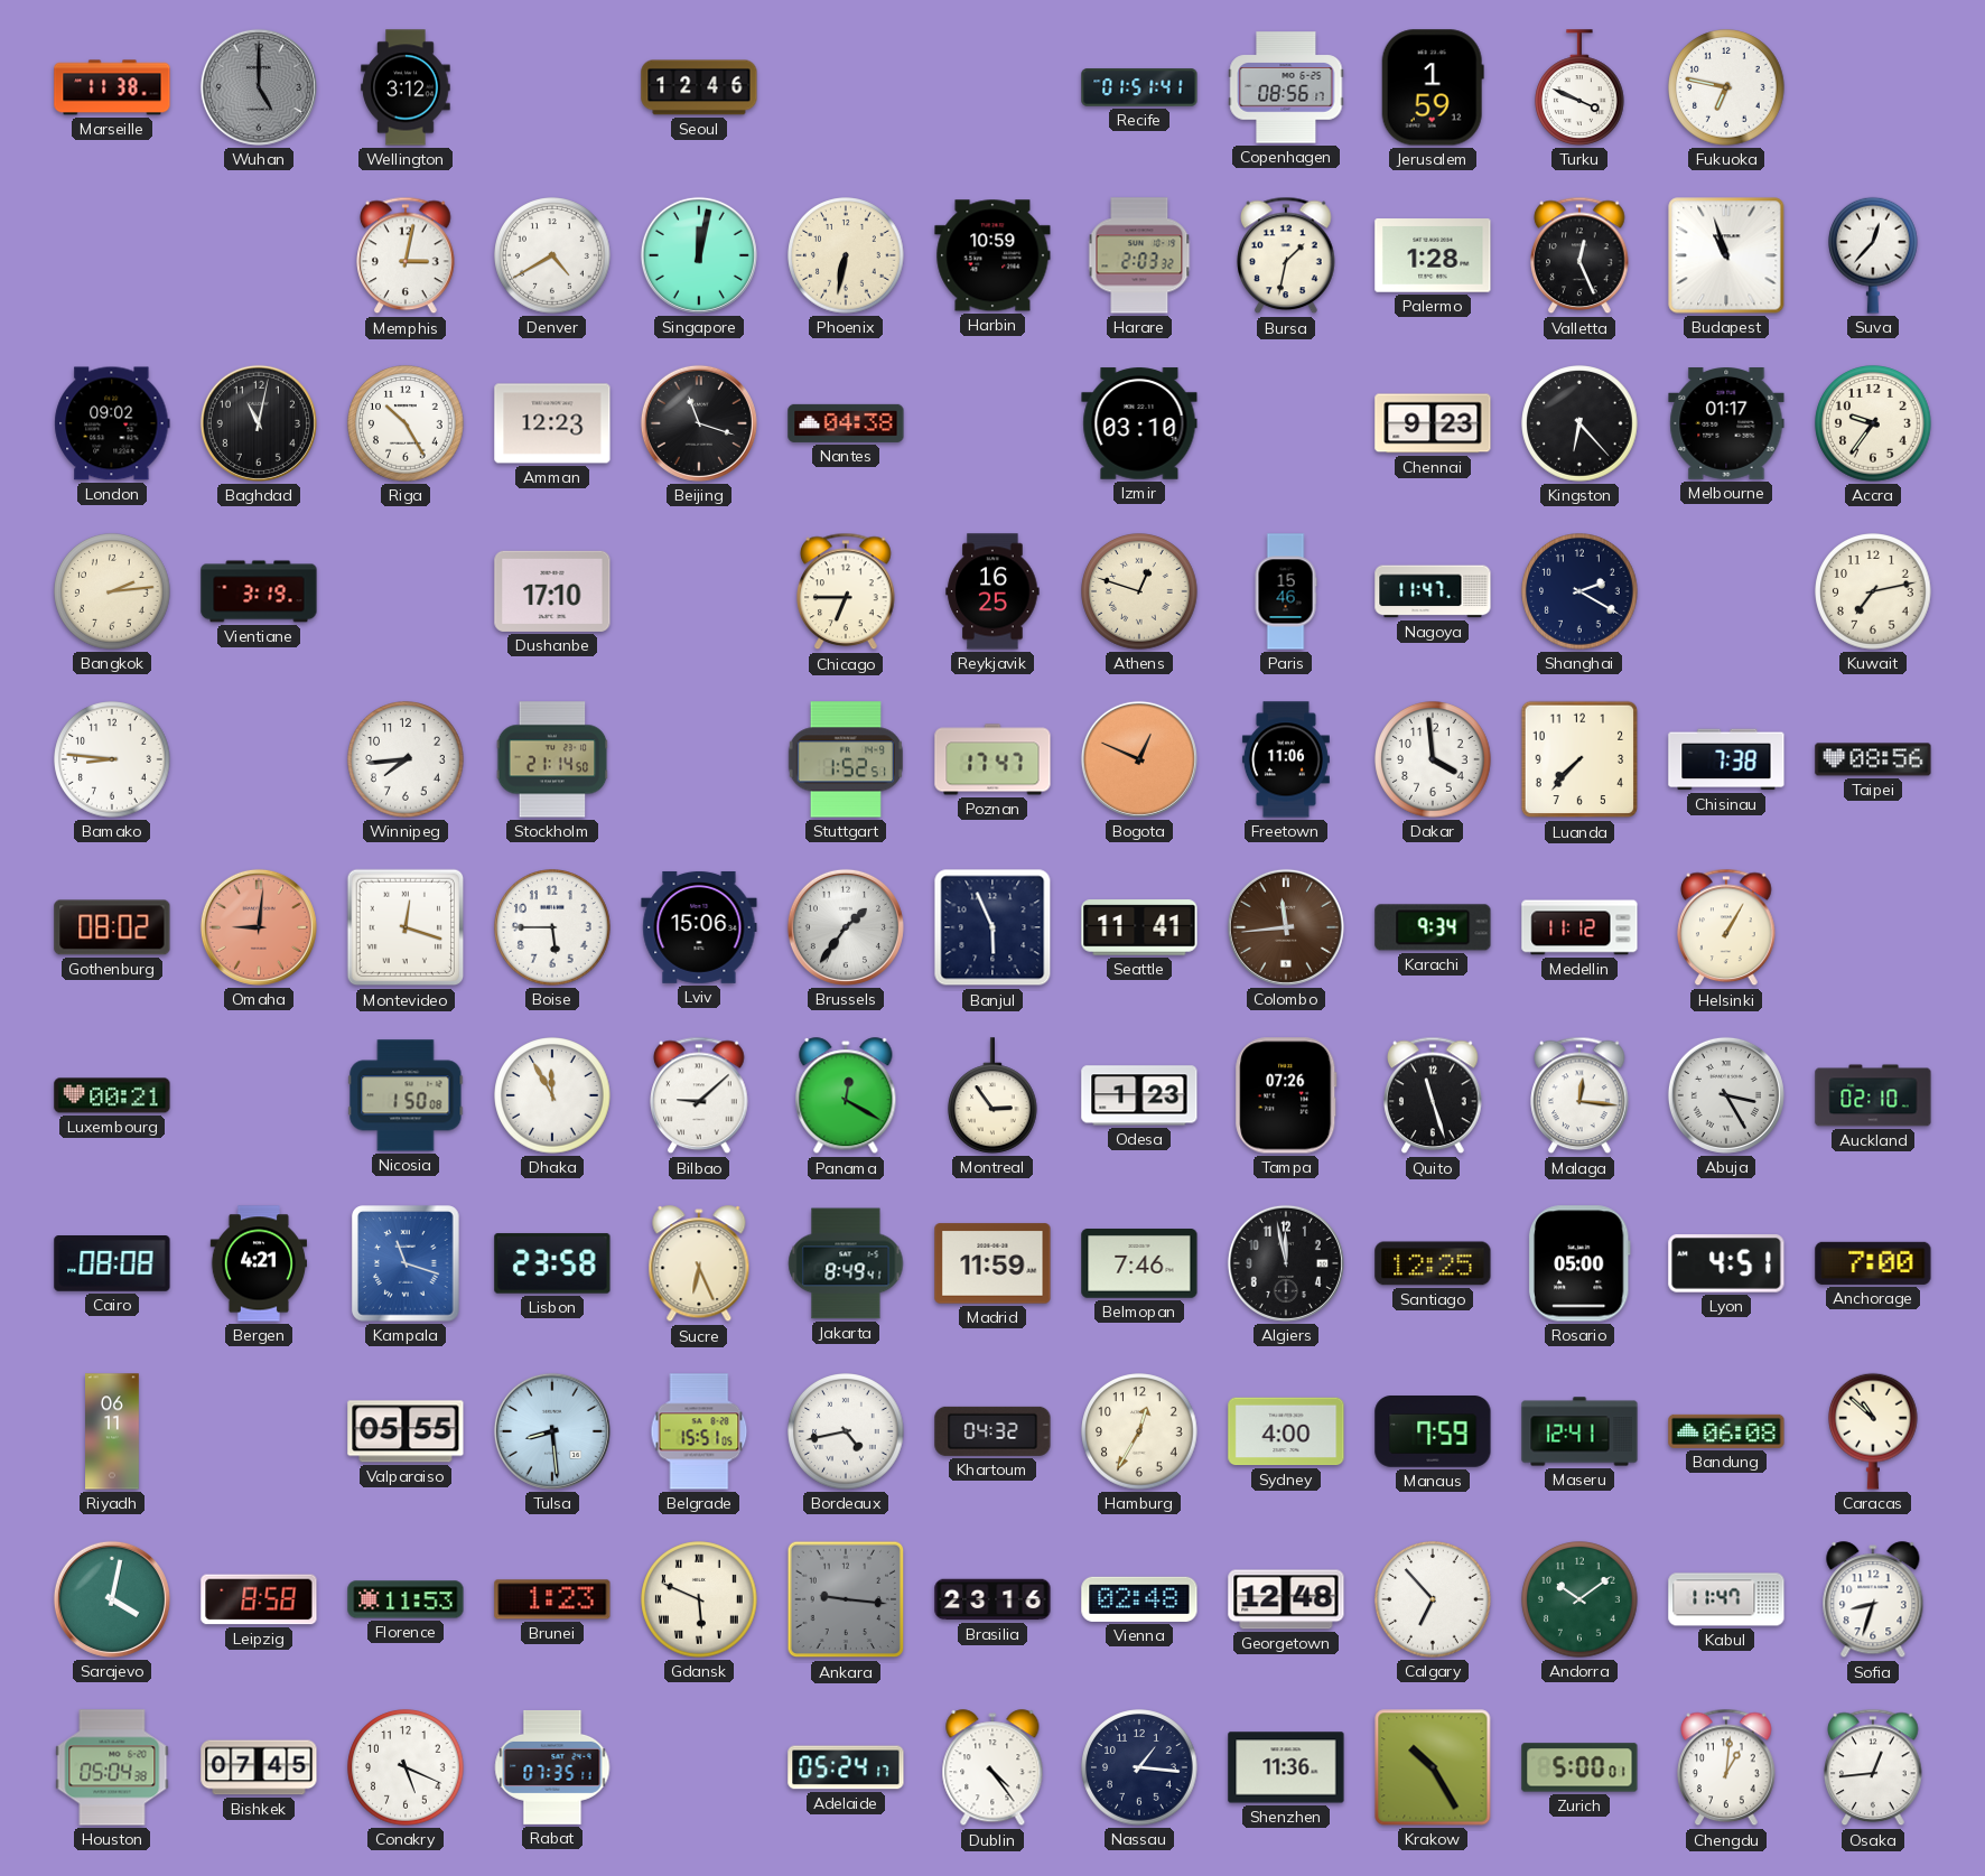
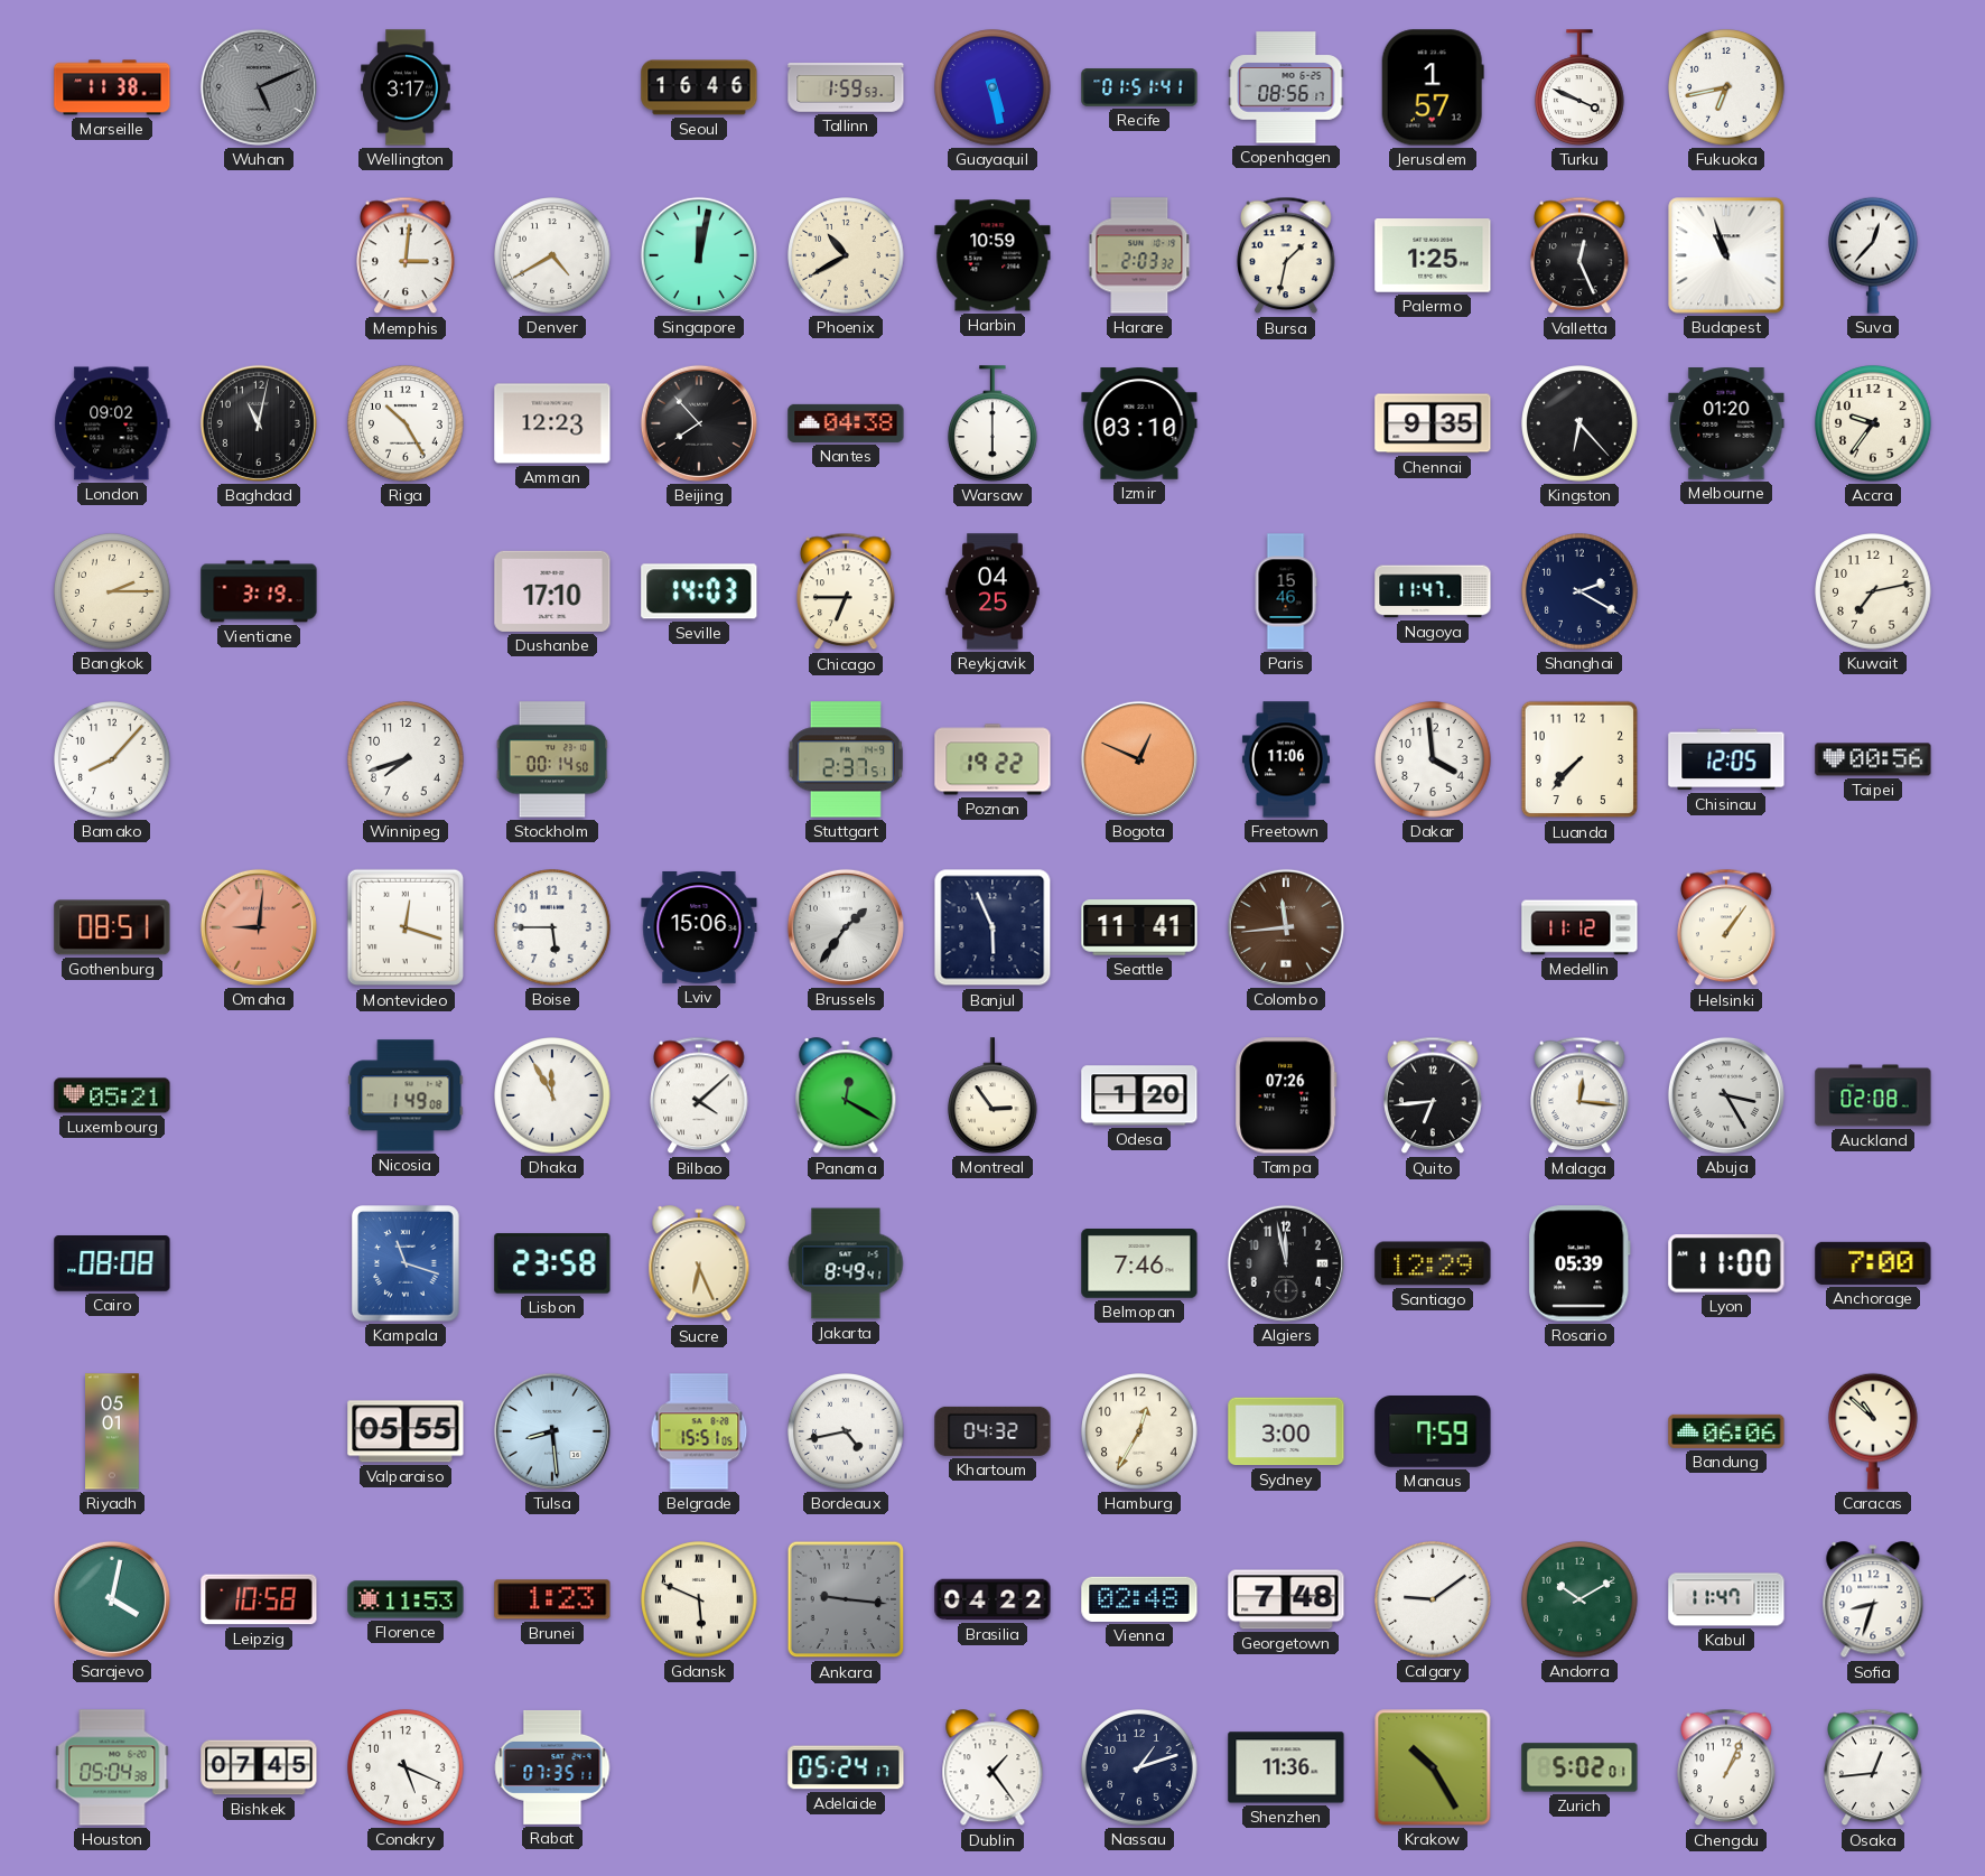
Wuhan: 5:00 -> 5:11
Wellington: 3:12 -> 3:17
Seoul: 12:46 -> 16:46
Tallinn: none -> 1:59
Guayaquil: none -> 5:28
Jerusalem: 1:59 -> 1:57
Fukuoka: 6:47 -> 6:43
Memphis: 3:02 -> 3:01
Phoenix: 6:32 -> 10:40
Palermo: 1:28 -> 1:25
Beijing: 11:18 -> 7:53
Warsaw: none -> 6:00
Chennai: 9:23 -> 9:35
Melbourne: 01:17 -> 01:20
Bangkok: 2:14 -> 2:15
Seville: none -> 14:03
Reykjavik: 16:25 -> 04:25
Athens: 12:48 -> none
Bamako: 8:46 -> 8:07
Winnipeg: 7:44 -> 7:42
Stockholm: 21:14 -> 00:14
Stuttgart: 1:52 -> 2:37
Poznan: 17:47 -> 19:22
Chisinau: 7:38 -> 12:05
Taipei: 08:56 -> 00:56
Gothenburg: 08:02 -> 08:51
Karachi: 9:34 -> none
Helsinki: 1:05 -> 1:06
Luxembourg: 00:21 -> 05:21
Nicosia: 1:50 -> 1:49
Bilbao: 9:08 -> 4:08
Odesa: 1:23 -> 1:20
Quito: 11:27 -> 6:44
Auckland: 02:10 -> 02:08
Bergen: 4:21 -> none
Madrid: 11:59 -> none
Santiago: 12:25 -> 12:29
Rosario: 05:00 -> 05:39
Lyon: 4:51 -> 11:00
Riyadh: 06:11 -> 05:01
Sydney: 4:00 -> 3:00
Maseru: 12:41 -> none
Bandung: 06:08 -> 06:06
Leipzig: 8:58 -> 10:58
Brasilia: 23:16 -> 04:22
Georgetown: 12:48 -> 7:48
Calgary: 6:53 -> 9:09
Andorra: 10:09 -> 10:10
Dublin: 4:24 -> 1:24
Nassau: 1:16 -> 1:12
Zurich: 5:00 -> 5:02
Chengdu: 1:01 -> 1:04
